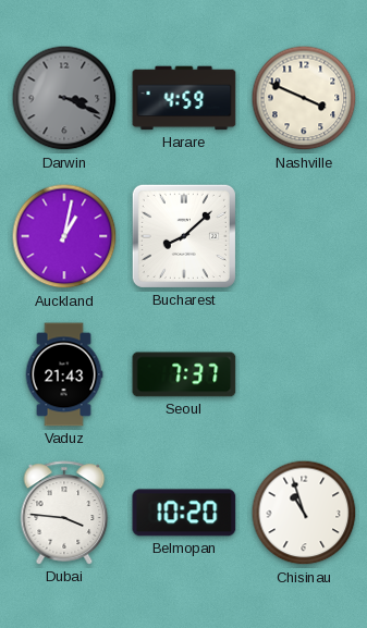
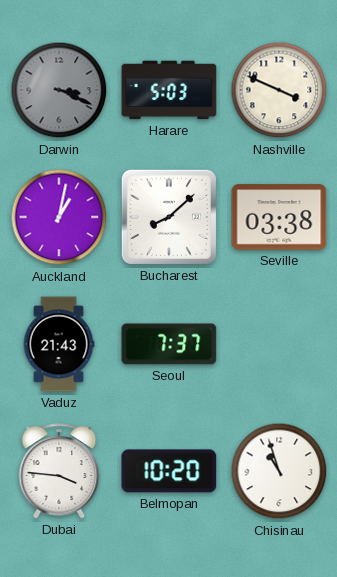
Harare: 4:59 -> 5:03
Seville: none -> 03:38
